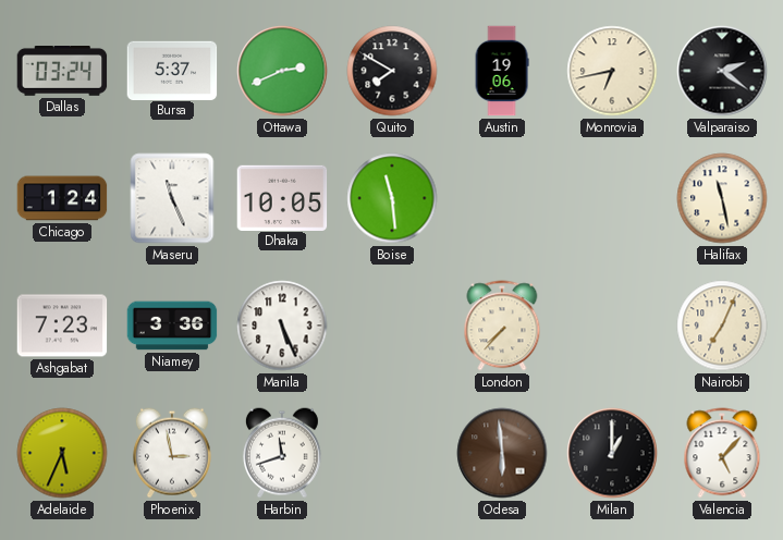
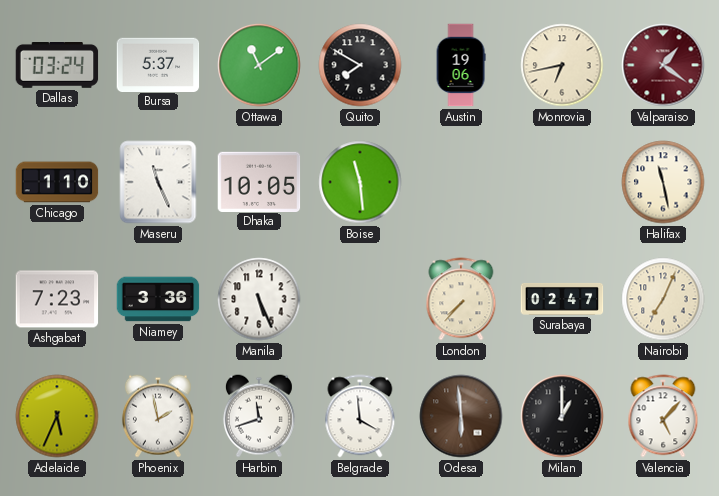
Ottawa: 2:41 -> 11:09
Valparaiso: 2:21 -> 1:21
Valparaiso dial: black -> burgundy
Chicago: 1:24 -> 1:10
Surabaya: none -> 02:47
Phoenix: 2:58 -> 1:58
Belgrade: none -> 3:59
